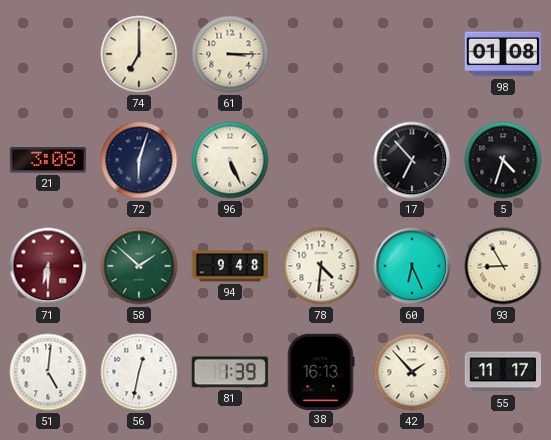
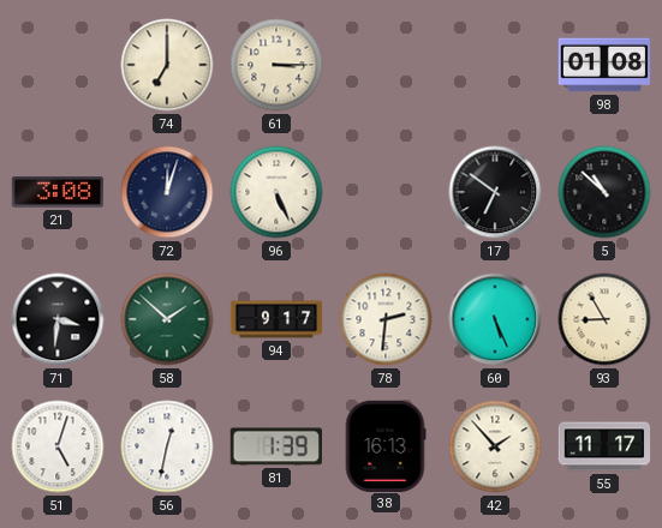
72: 6:03 -> 12:03
17: 6:53 -> 6:51
5: 4:33 -> 10:52
71: 6:30 -> 3:31
71 dial: burgundy -> black
94: 9:48 -> 9:17
78: 4:31 -> 2:31
60: 6:26 -> 5:26
51: 5:01 -> 5:03
